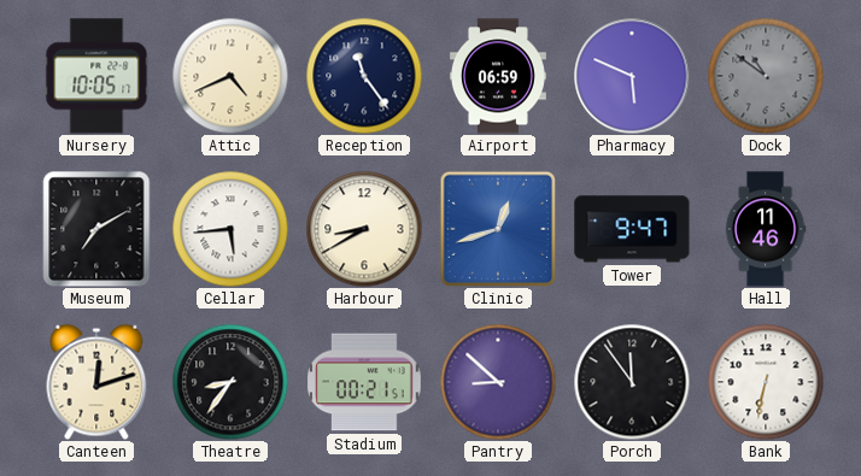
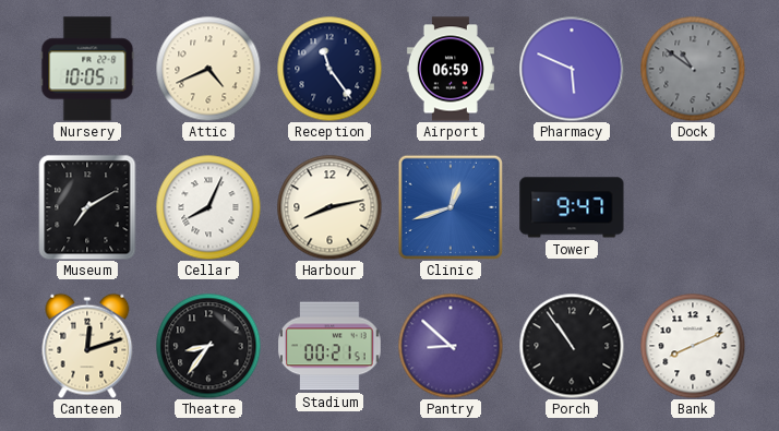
Cellar: 5:44 -> 8:04
Harbour: 8:40 -> 8:13
Hall: 11:46 -> none
Porch: 11:54 -> 10:54
Bank: 6:32 -> 8:11
